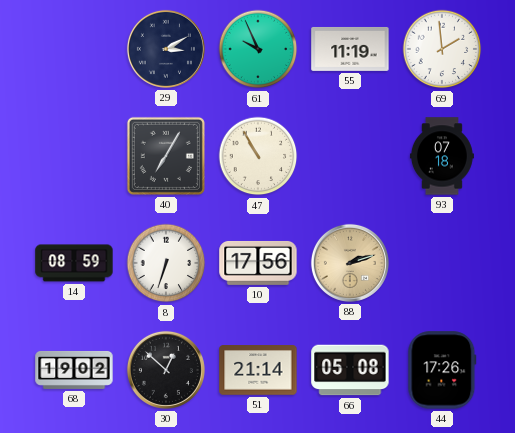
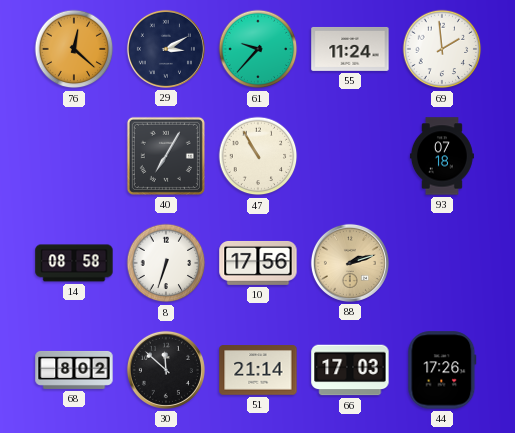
76: none -> 12:22
61: 9:56 -> 9:37
55: 11:19 -> 11:24
14: 08:59 -> 08:58
68: 19:02 -> 8:02
30: 12:52 -> 11:52
66: 05:08 -> 17:03
